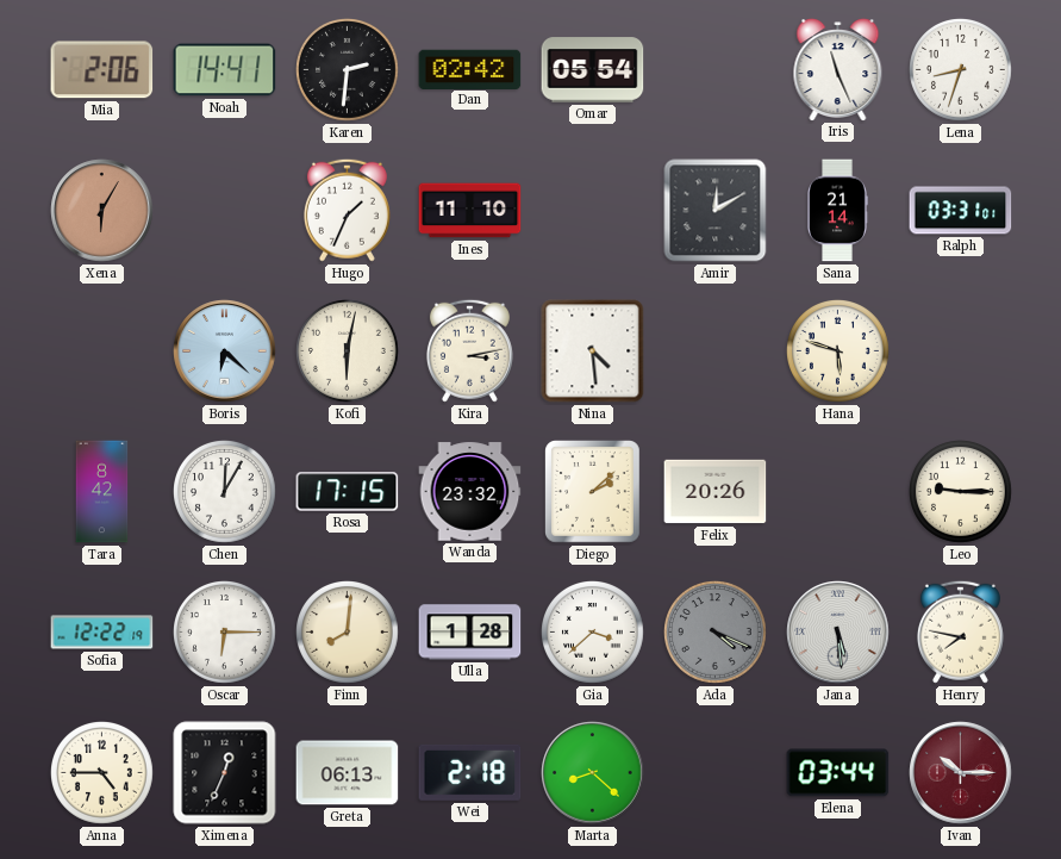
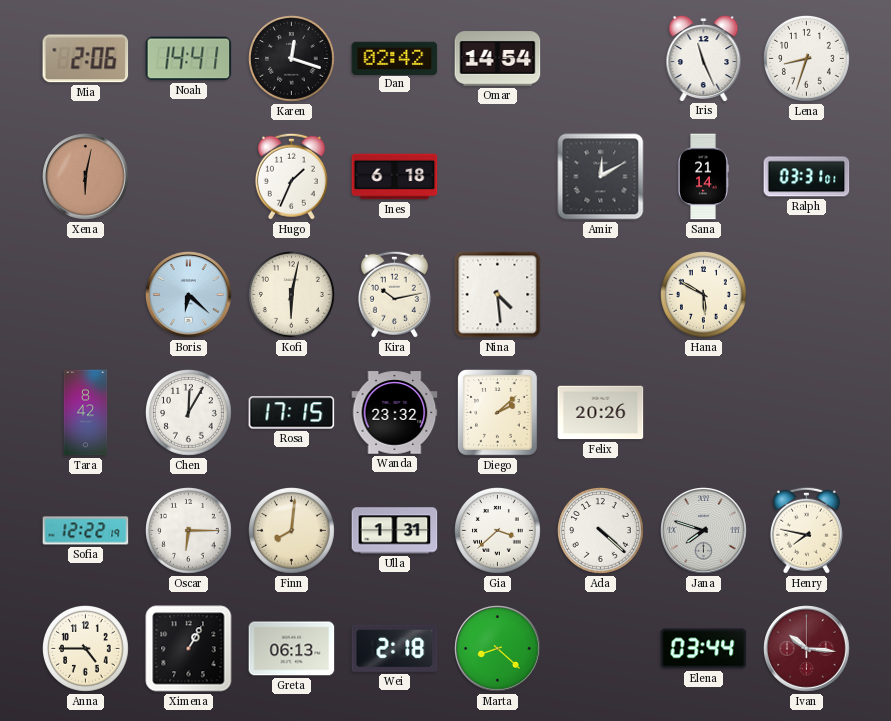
Karen: 2:31 -> 12:18
Omar: 05:54 -> 14:54
Xena: 6:05 -> 6:02
Ines: 11:10 -> 6:18
Kira: 3:13 -> 10:13
Hana: 5:48 -> 5:50
Leo: 9:15 -> none
Ulla: 1:28 -> 1:31
Ada: 4:19 -> 4:22
Ada dial: grey -> white
Jana: 5:29 -> 7:48
Ximena: 12:34 -> 1:05
Ivan: 10:15 -> 10:16
